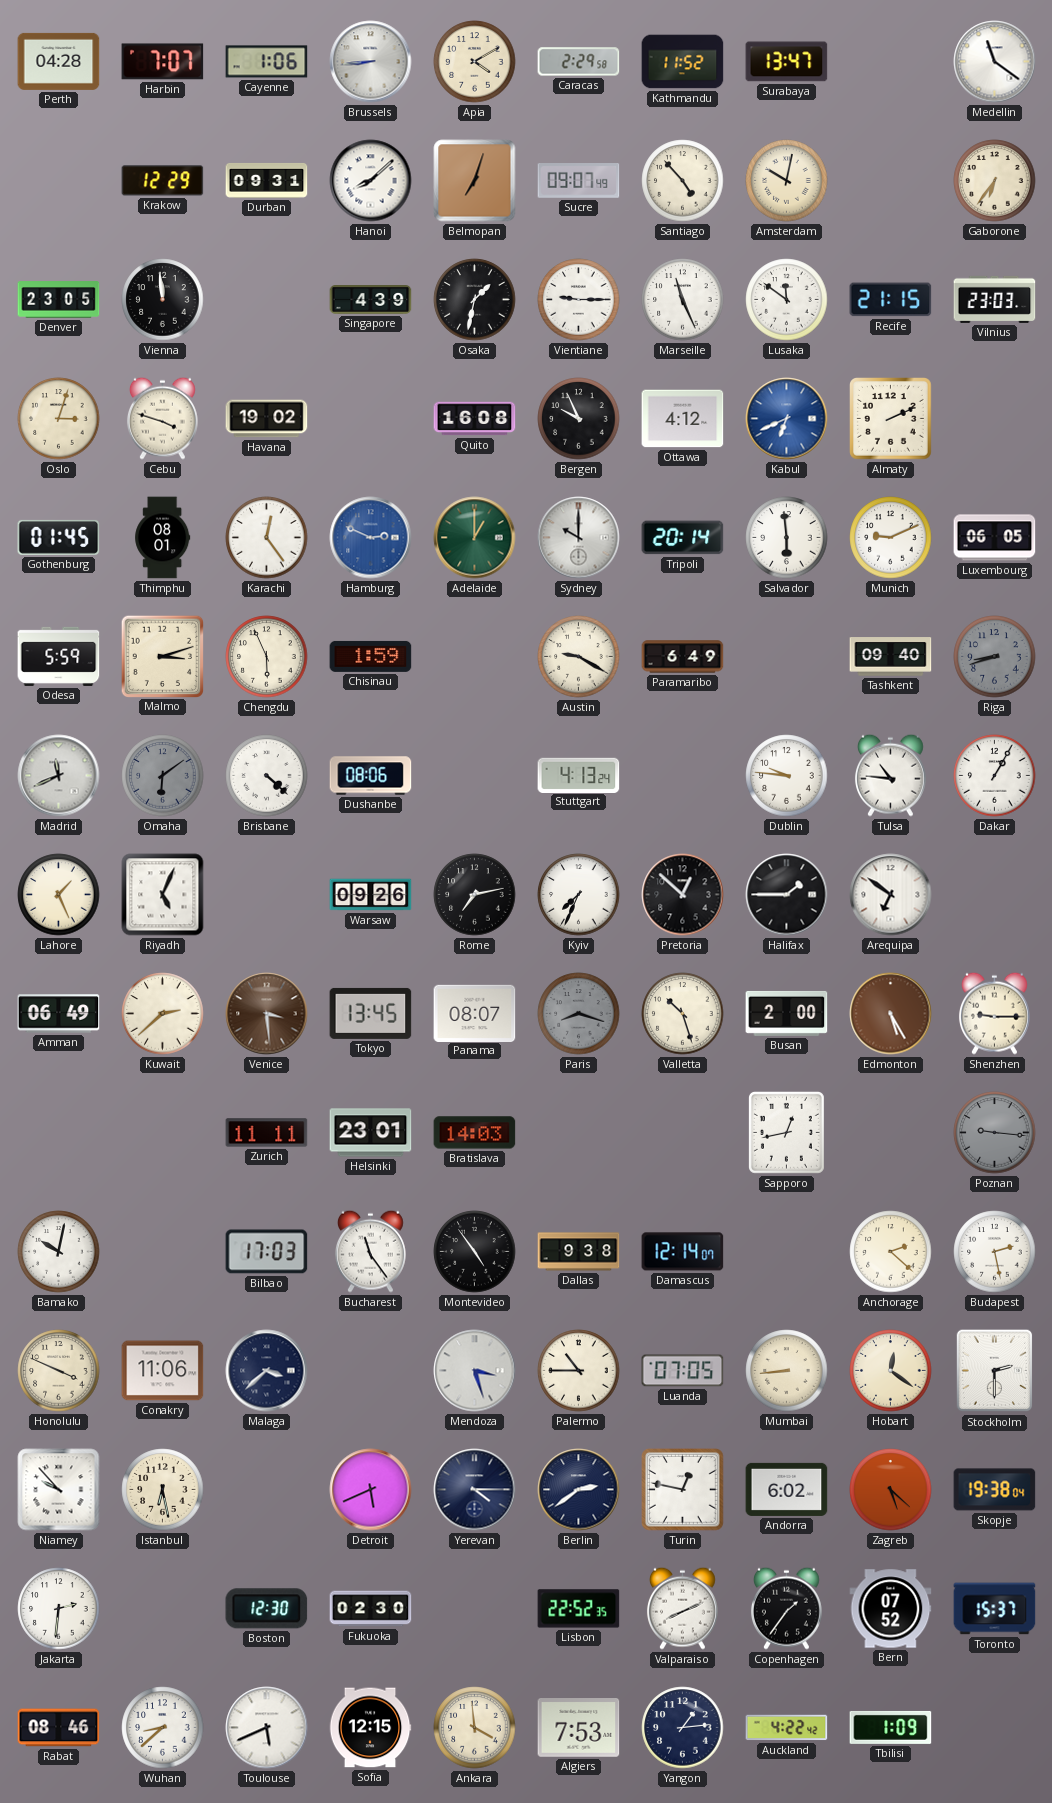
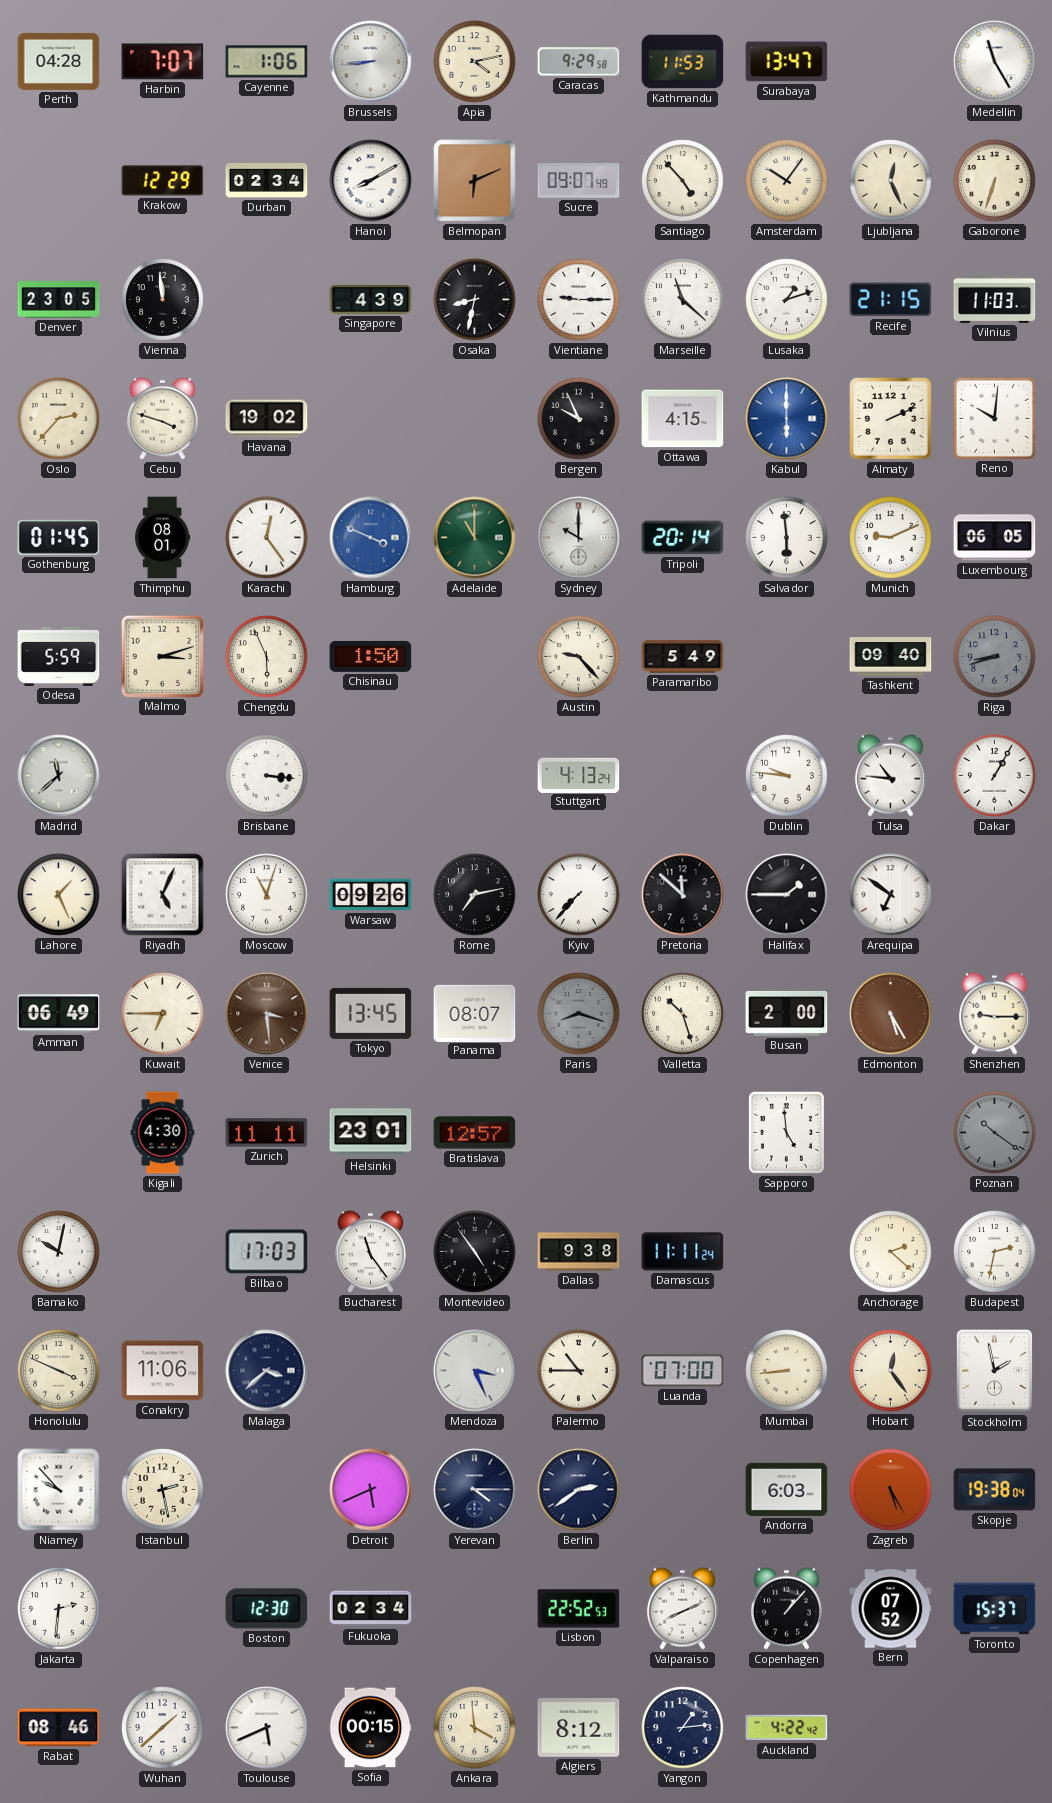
Apia: 4:10 -> 4:13
Caracas: 2:29 -> 9:29
Kathmandu: 11:52 -> 11:53
Medellin: 11:21 -> 11:25
Durban: 09:31 -> 02:34
Hanoi: 8:08 -> 8:10
Belmopan: 7:03 -> 6:11
Amsterdam: 10:02 -> 10:06
Ljubljana: none -> 12:26
Gaborone: 6:36 -> 6:33
Osaka: 1:32 -> 8:32
Marseille: 11:26 -> 11:22
Lusaka: 11:51 -> 1:12
Vilnius: 23:03 -> 11:03
Oslo: 3:03 -> 2:37
Quito: 16:08 -> none
Ottawa: 4:12 -> 4:15
Kabul: 6:41 -> 6:00
Reno: none -> 10:01
Hamburg: 2:49 -> 3:49
Adelaide: 1:00 -> 11:00
Chisinau: 1:59 -> 1:50
Austin: 9:20 -> 9:23
Paramaribo: 6:49 -> 5:49
Madrid: 11:41 -> 11:38
Omaha: 6:09 -> none
Brisbane: 4:22 -> 3:16
Dushanbe: 08:06 -> none
Moscow: none -> 11:03
Kyiv: 7:34 -> 7:37
Pretoria: 12:52 -> 11:52
Kuwait: 2:38 -> 6:45
Kigali: none -> 4:30
Bratislava: 14:03 -> 12:57
Sapporo: 12:43 -> 4:59
Poznan: 9:16 -> 10:21
Damascus: 12:14 -> 11:11
Budapest: 2:28 -> 2:32
Mendoza: 3:27 -> 3:26
Luanda: 07:05 -> 07:00
Hobart: 12:21 -> 12:24
Stockholm: 2:30 -> 1:58
Istanbul: 6:28 -> 2:28
Turin: 12:47 -> none
Andorra: 6:02 -> 6:03
Zagreb: 5:22 -> 5:25
Fukuoka: 02:30 -> 02:34
Lisbon: 22:52:35 -> 22:52:53
Copenhagen: 1:36 -> 1:07
Wuhan: 8:38 -> 1:38
Sofia: 12:15 -> 00:15
Algiers: 7:53 -> 8:12
Tbilisi: 1:09 -> none
